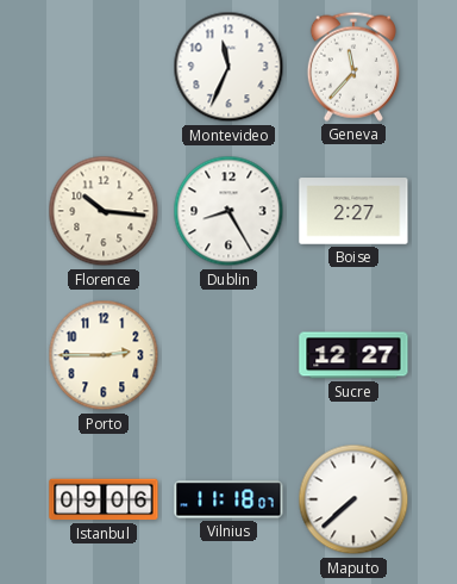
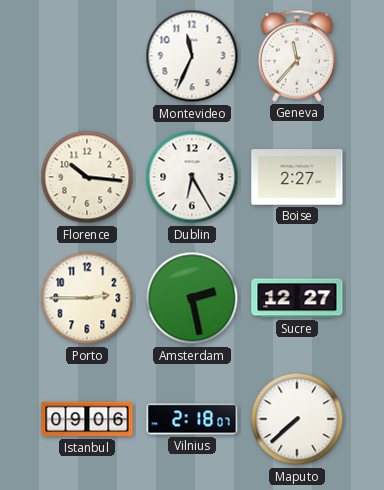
Dublin: 8:25 -> 6:25
Amsterdam: none -> 2:28
Vilnius: 11:18 -> 2:18
